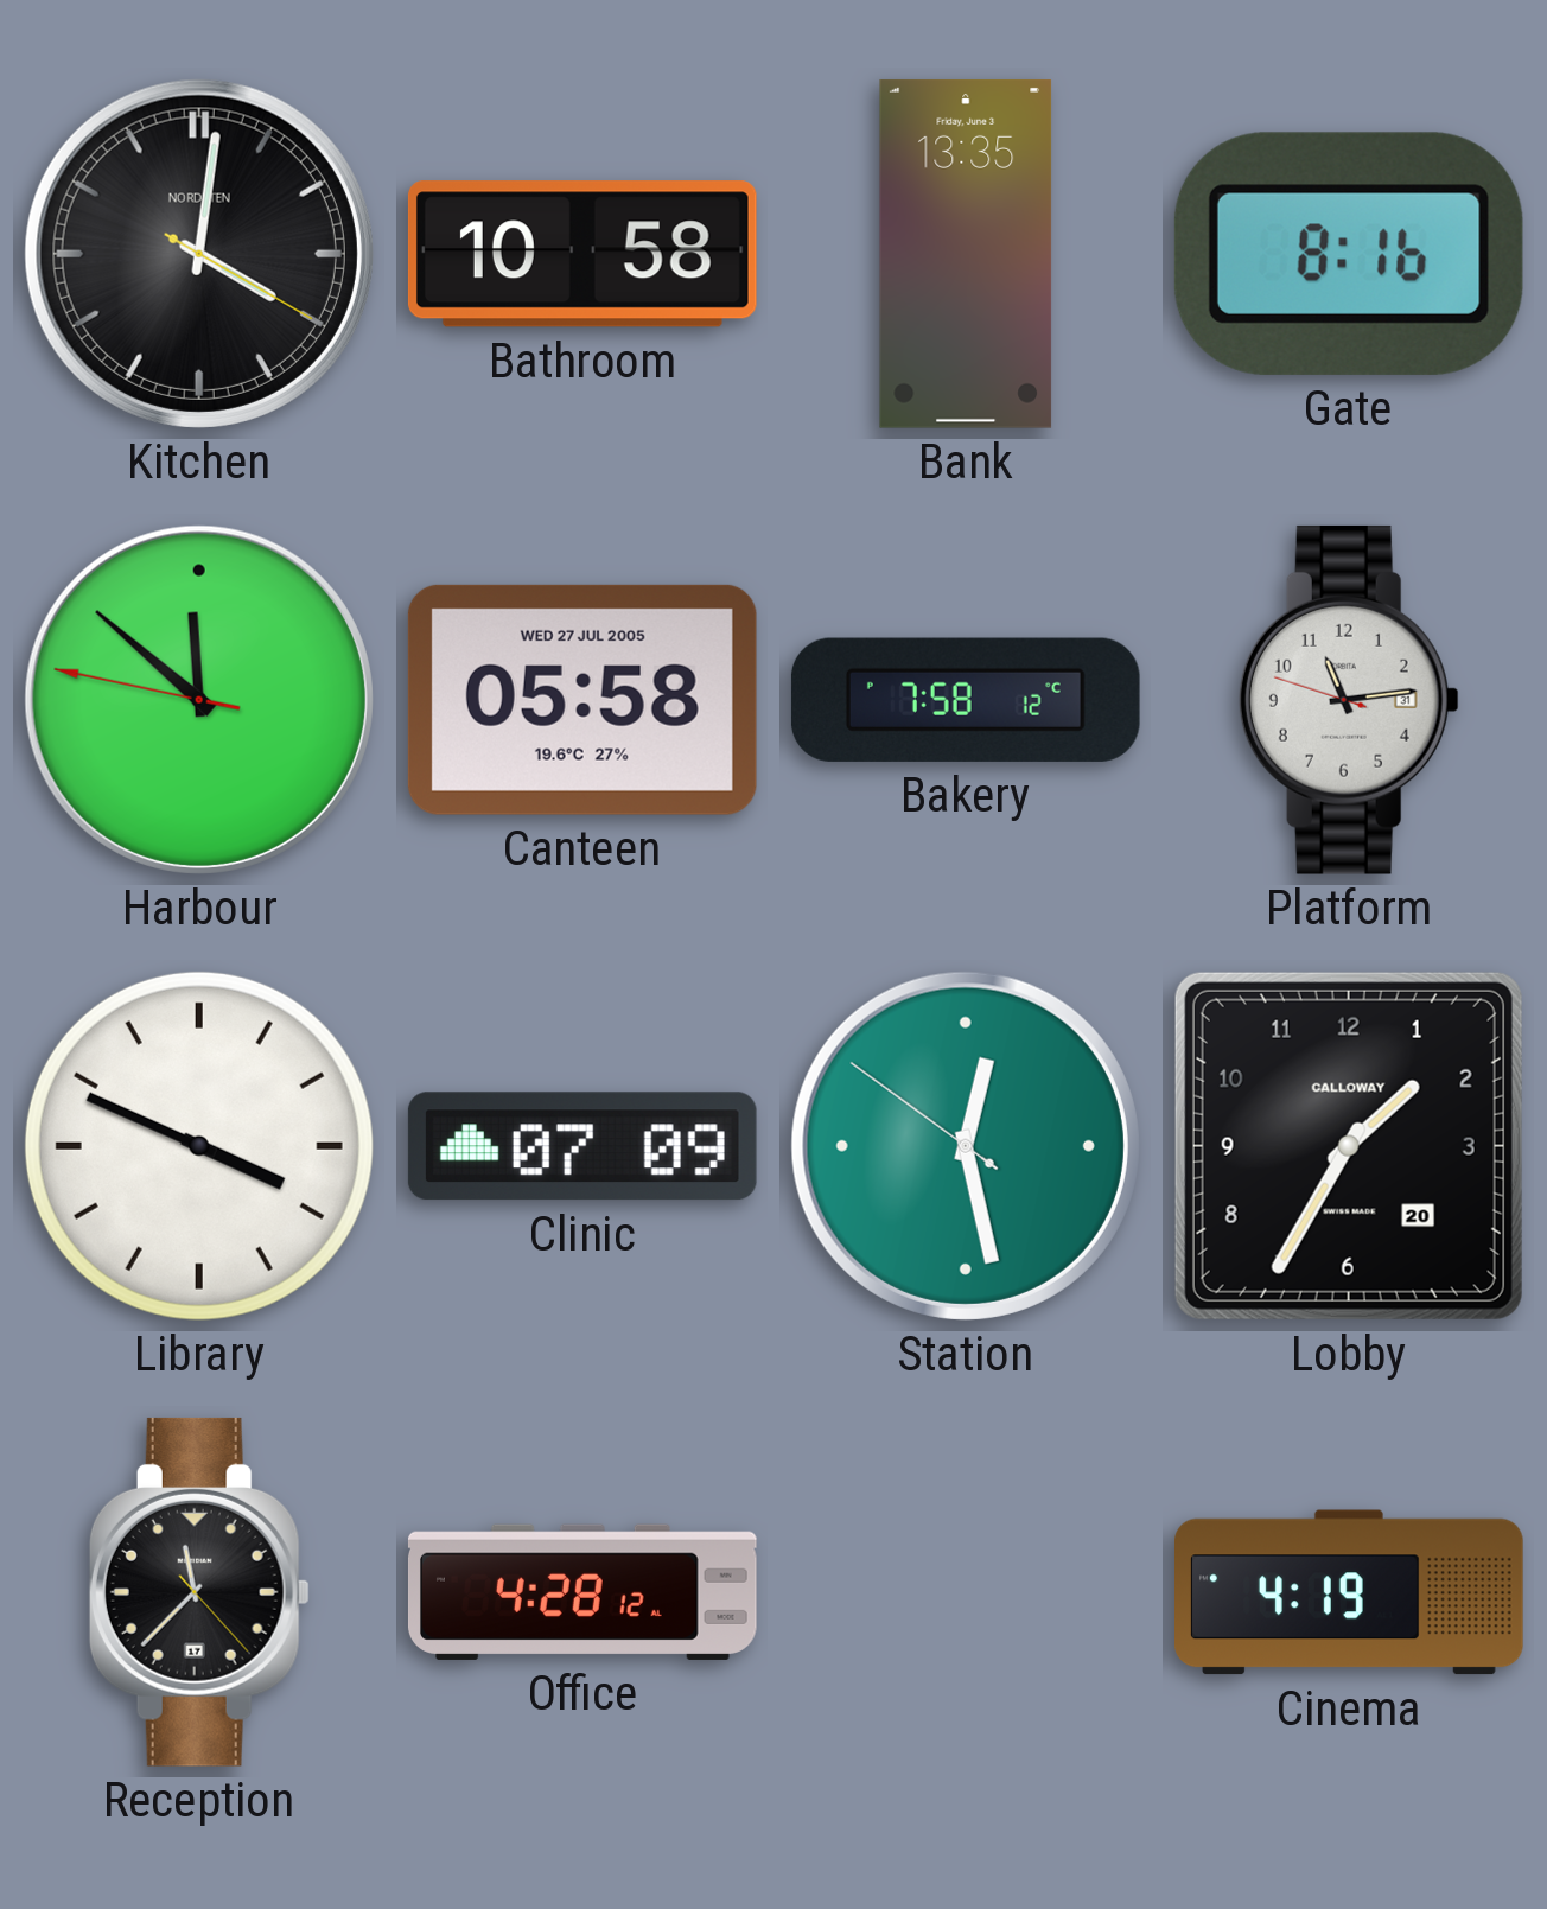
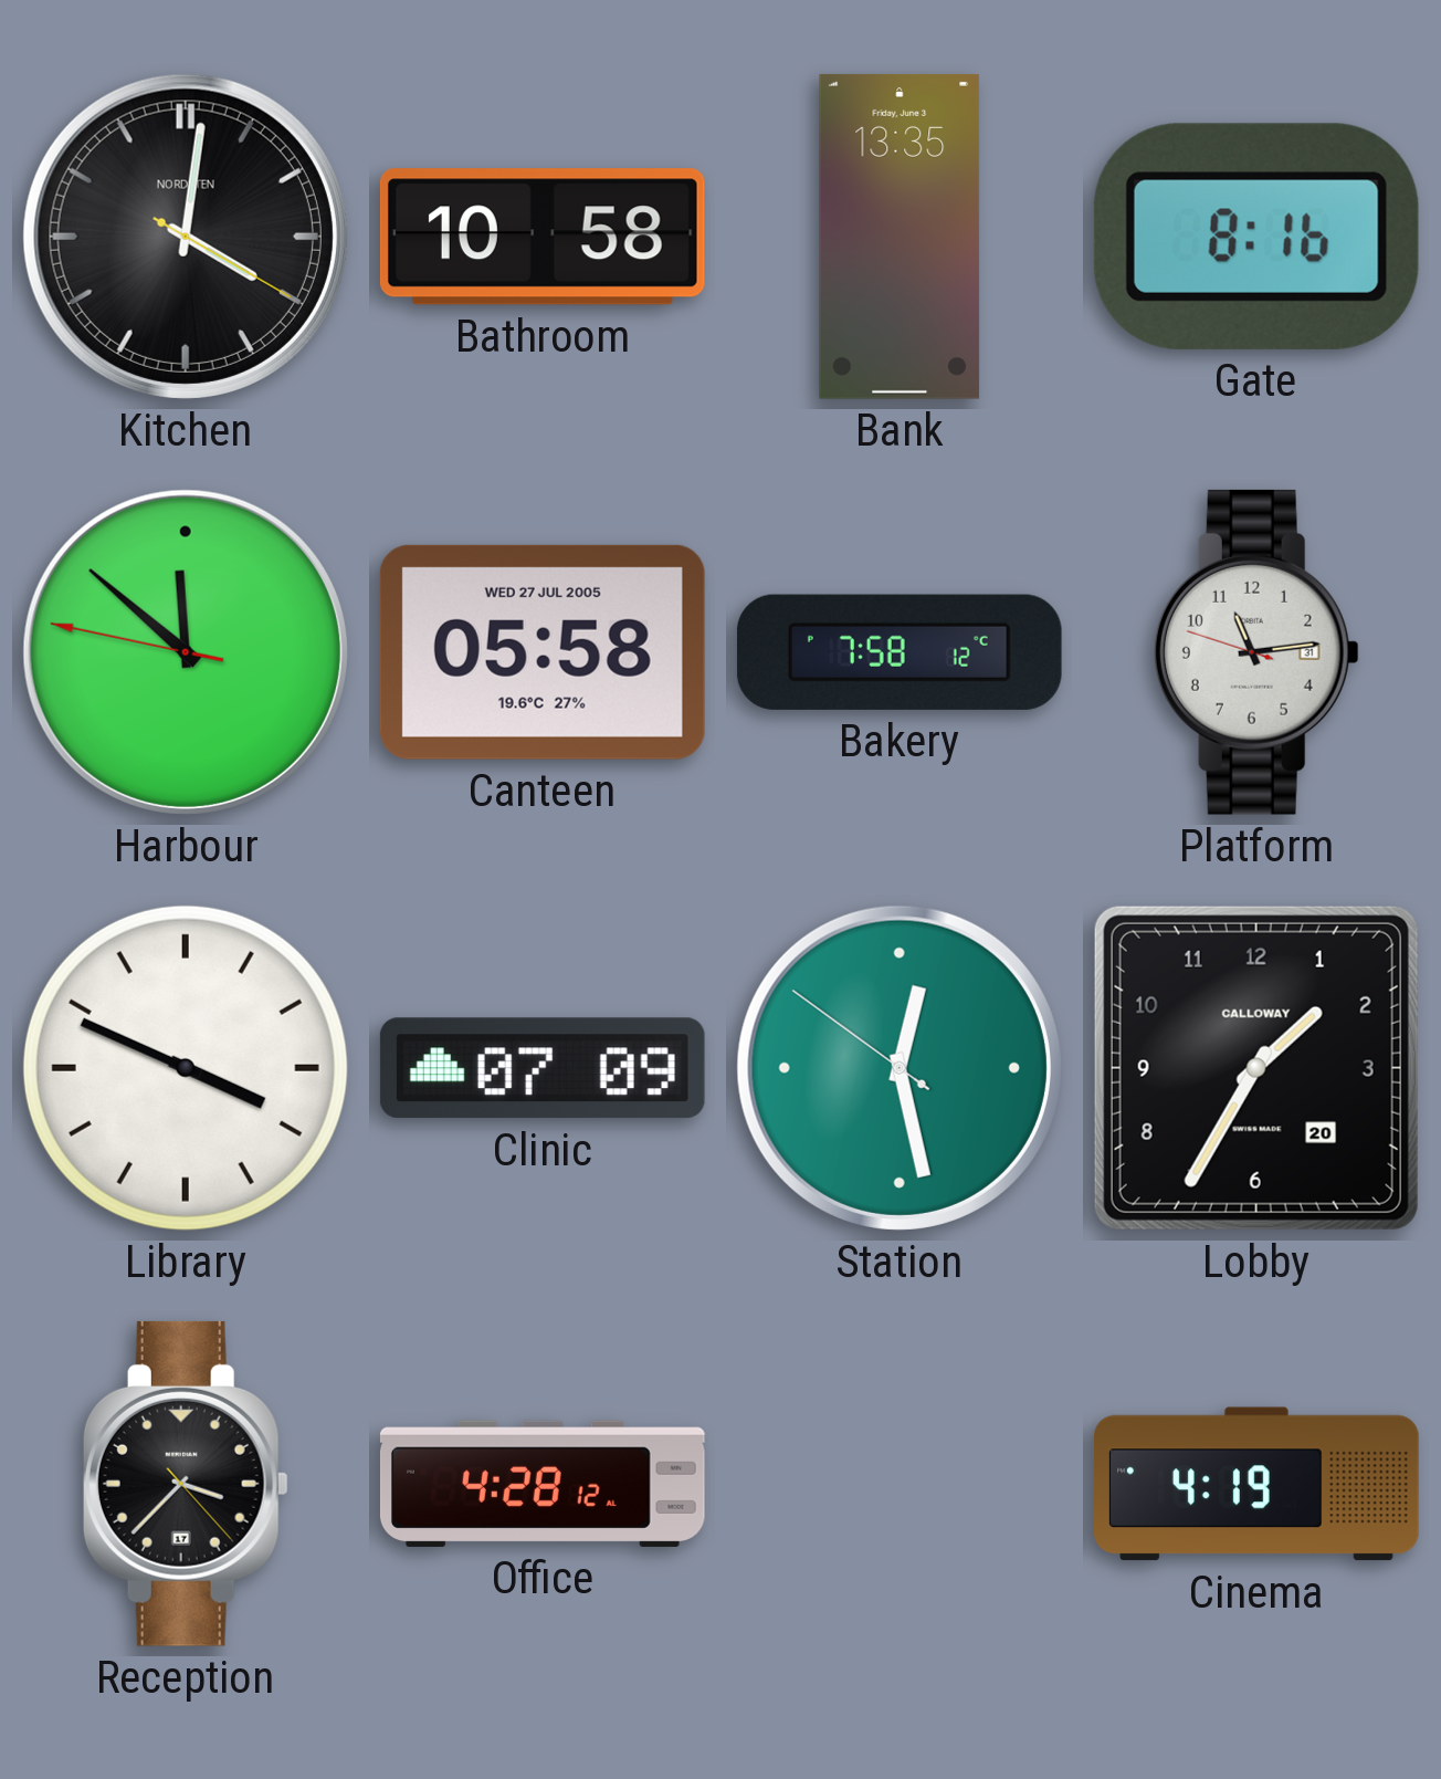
Reception: 11:37 -> 3:37
